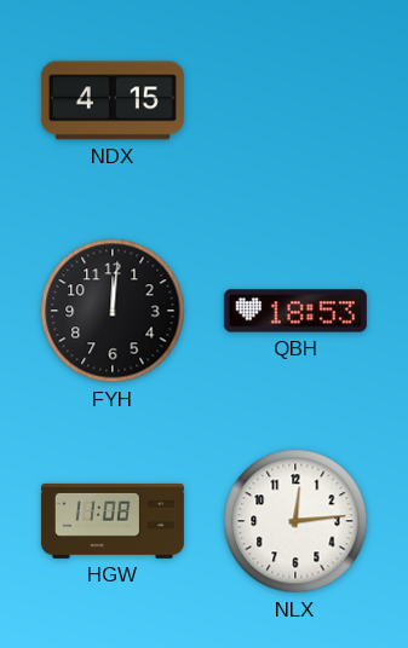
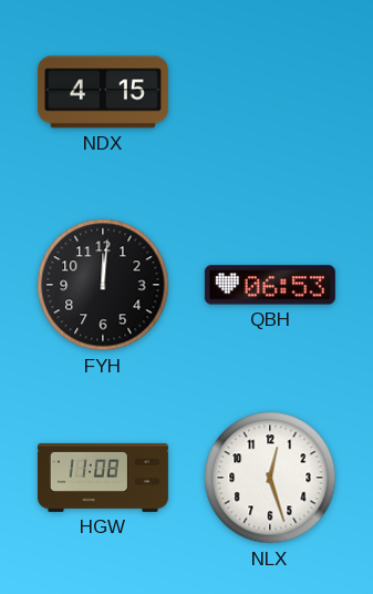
QBH: 18:53 -> 06:53
NLX: 12:14 -> 12:27
